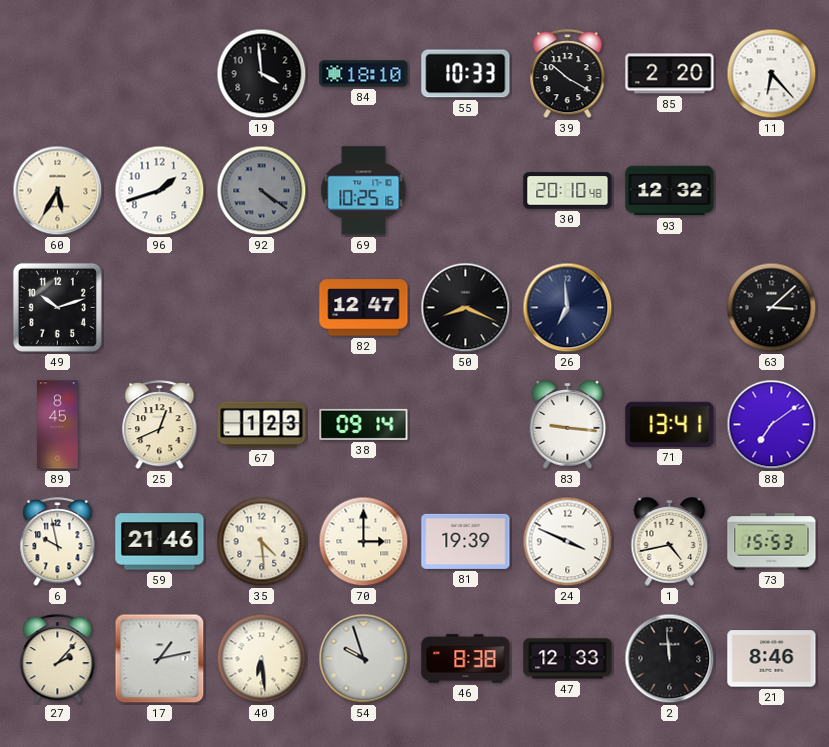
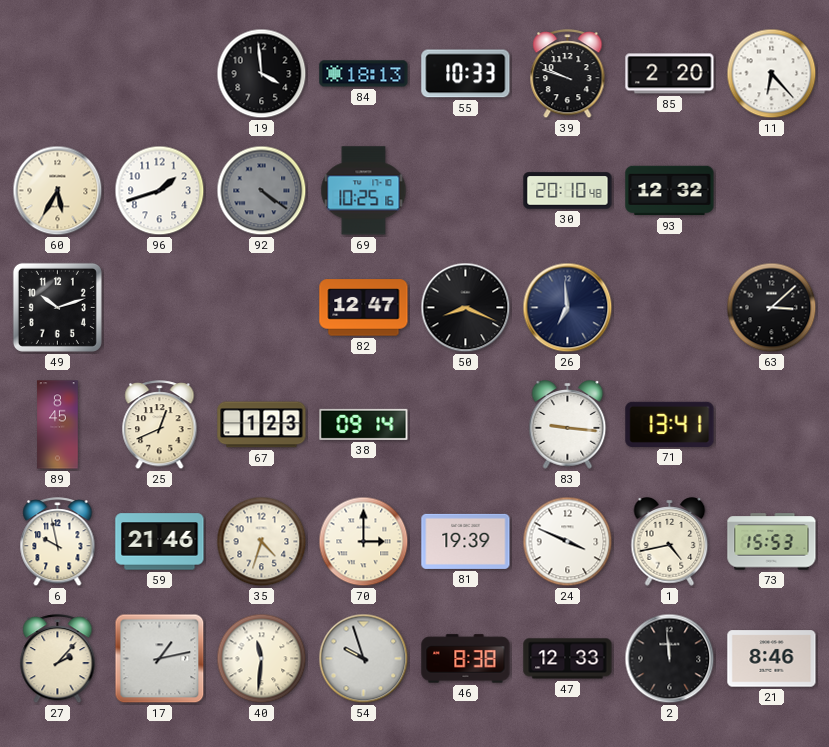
84: 18:10 -> 18:13
39: 10:20 -> 9:48
88: 7:09 -> none
35: 4:29 -> 4:33
40: 6:29 -> 11:31
